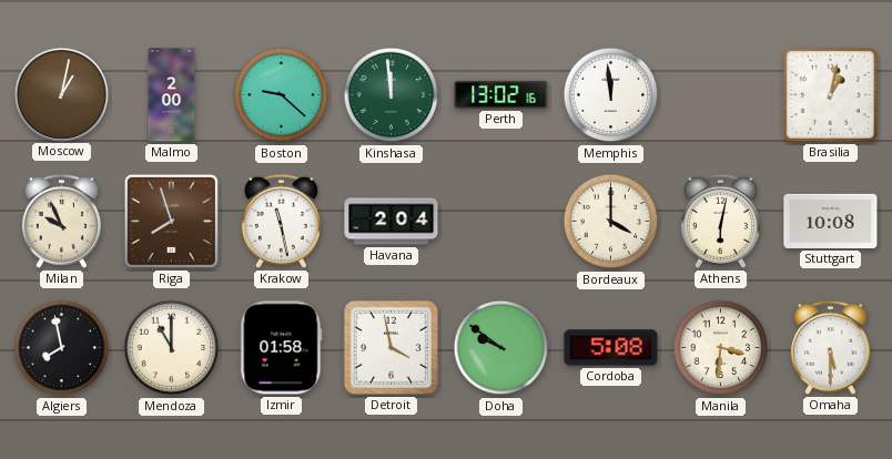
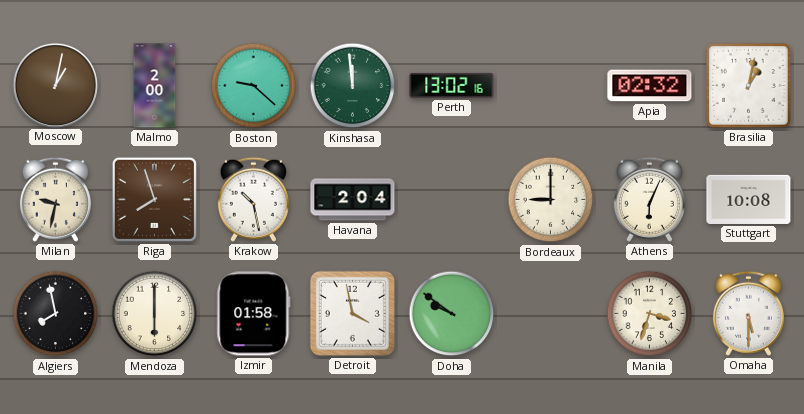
Memphis: 11:59 -> none
Apia: none -> 02:32
Milan: 9:56 -> 9:32
Krakow: 11:28 -> 10:28
Bordeaux: 4:00 -> 9:00
Athens: 6:02 -> 6:04
Mendoza: 11:00 -> 6:00
Cordoba: 5:08 -> none
Manila: 3:31 -> 3:33
